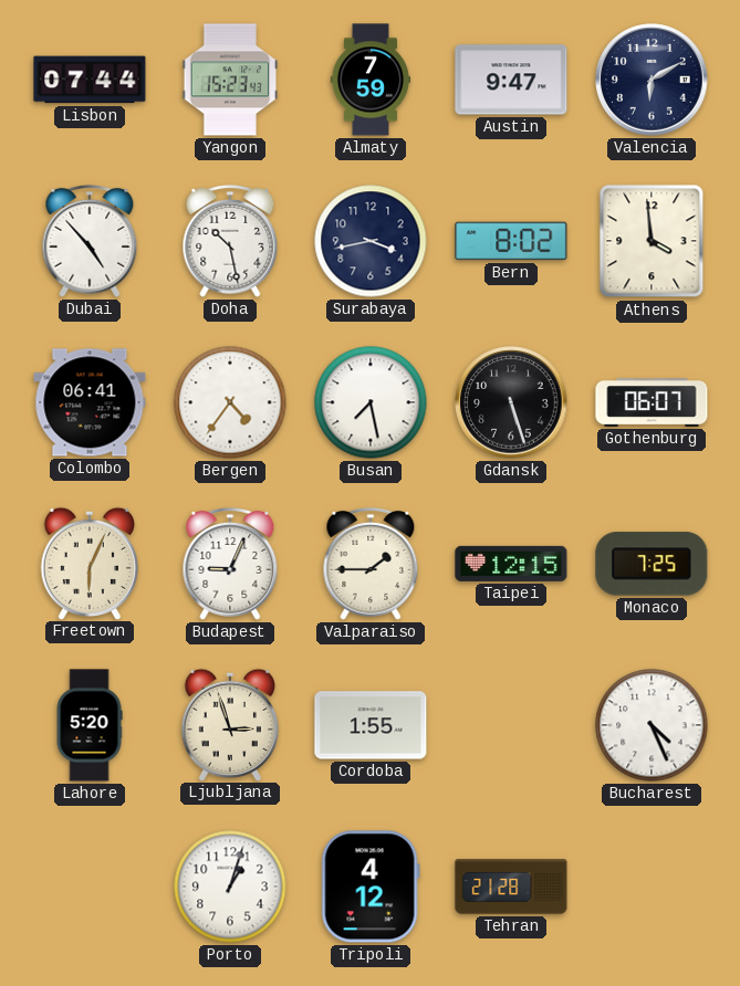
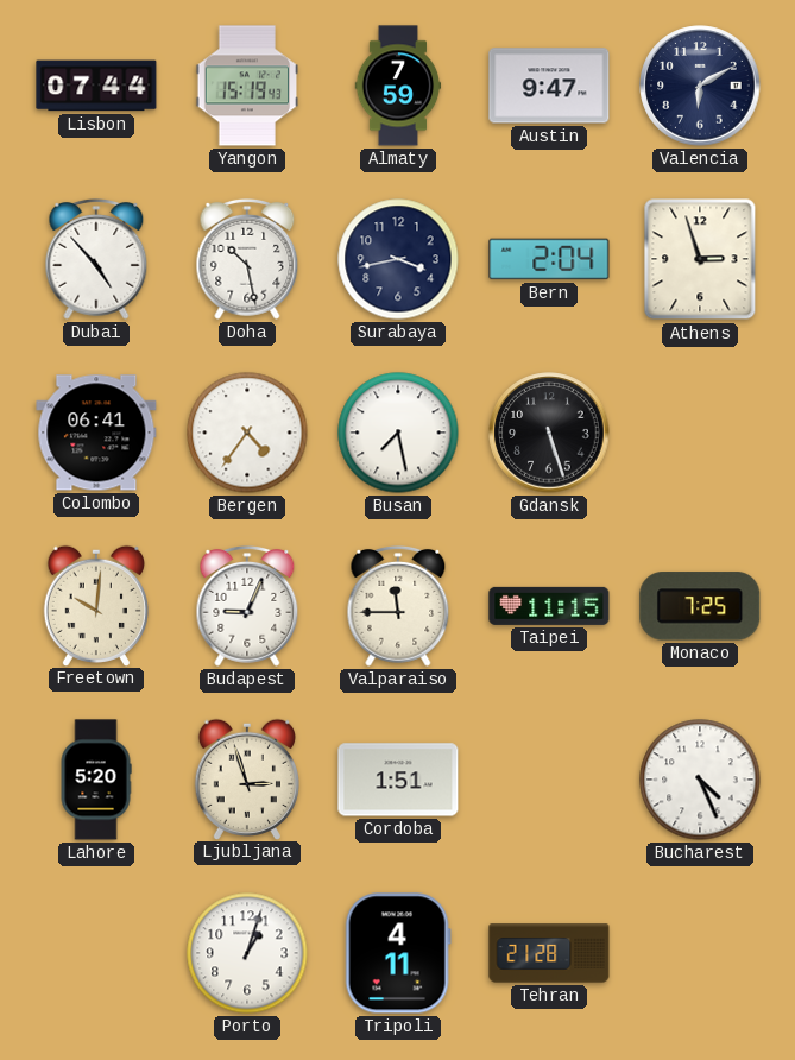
Yangon: 15:23 -> 15:19
Bern: 8:02 -> 2:04
Athens: 3:59 -> 2:57
Gothenburg: 06:07 -> none
Freetown: 6:04 -> 10:01
Valparaiso: 1:45 -> 11:45
Taipei: 12:15 -> 11:15
Cordoba: 1:55 -> 1:51
Tripoli: 4:12 -> 4:11
